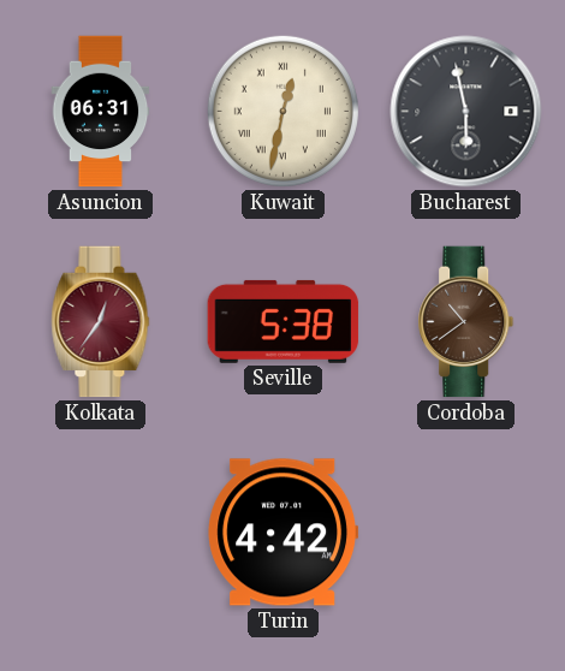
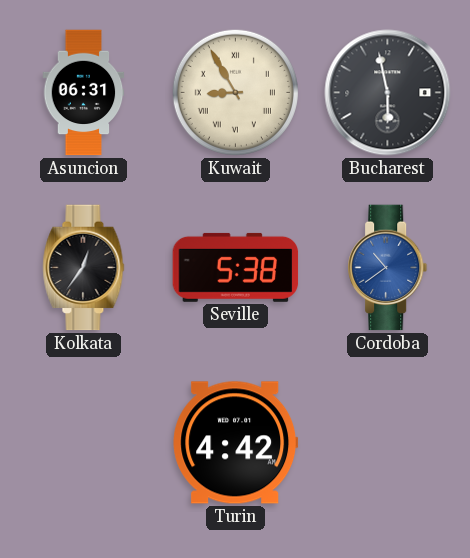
Kuwait: 12:32 -> 8:55
Kolkata dial: burgundy -> black
Cordoba dial: brown -> blue
